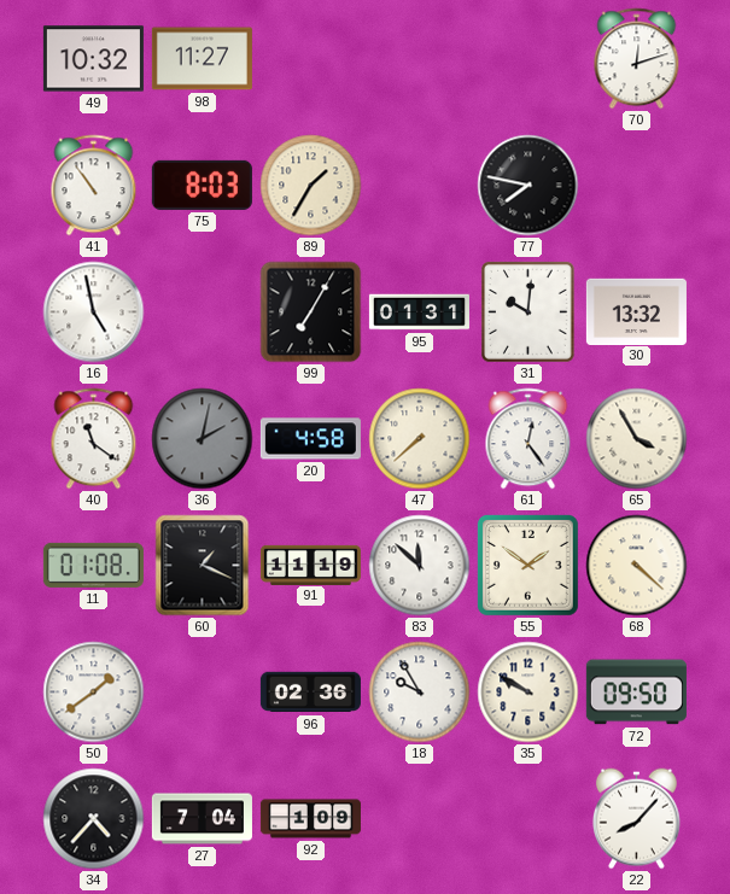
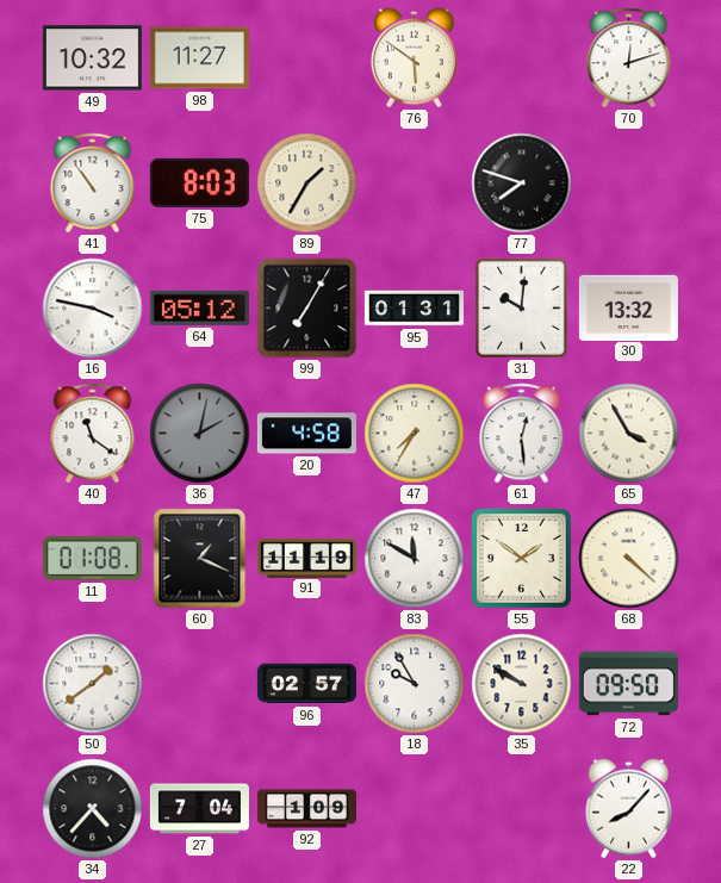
76: none -> 5:51
77: 7:47 -> 7:48
16: 4:58 -> 3:47
64: none -> 05:12
47: 7:38 -> 7:35
61: 12:24 -> 12:29
83: 11:52 -> 11:50
96: 02:36 -> 02:57
